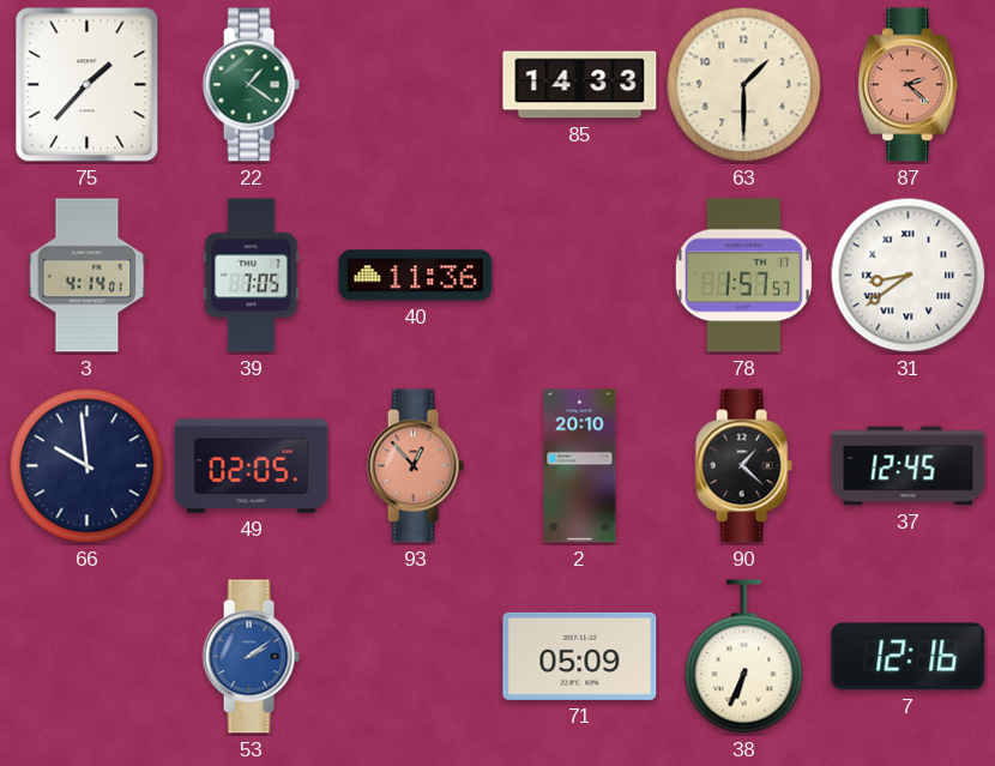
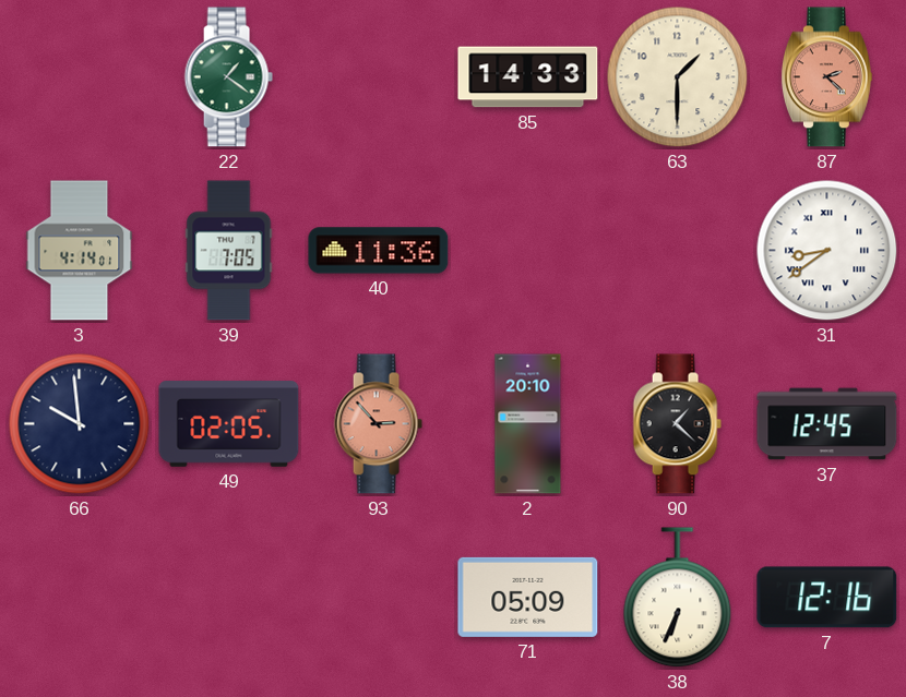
75: 1:37 -> none
78: 1:57 -> none
93: 12:53 -> 2:53
53: 2:09 -> none
